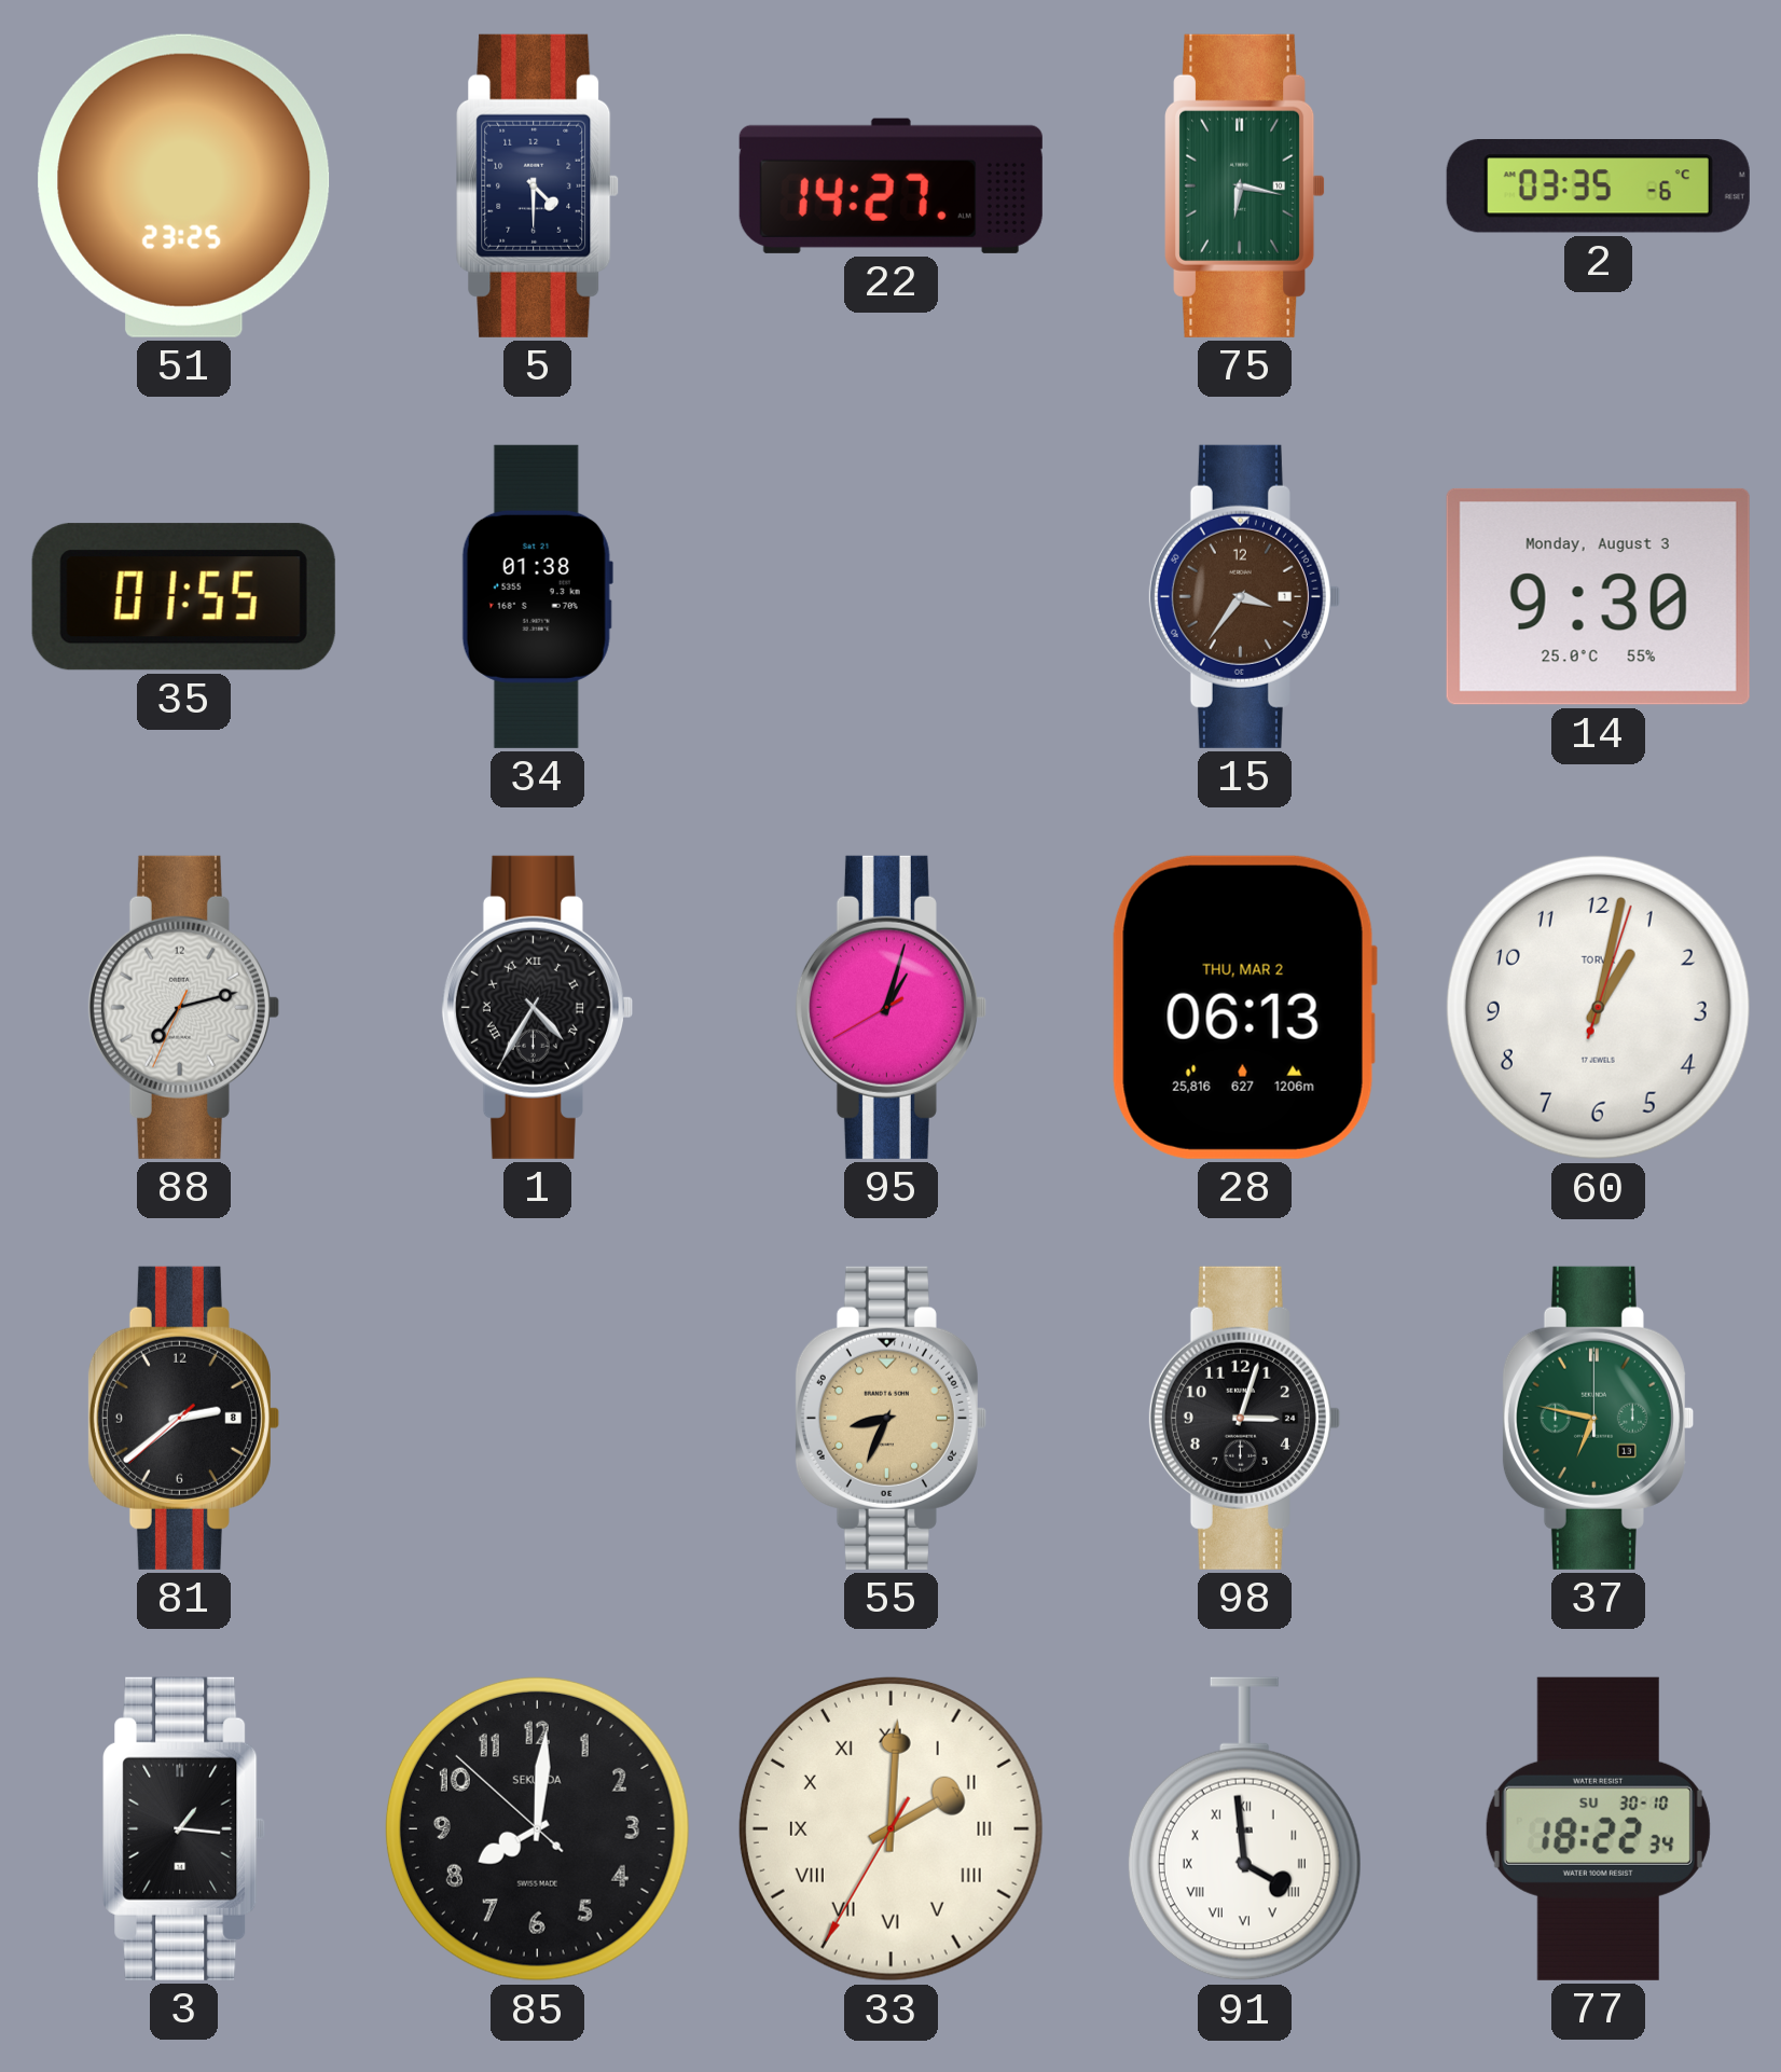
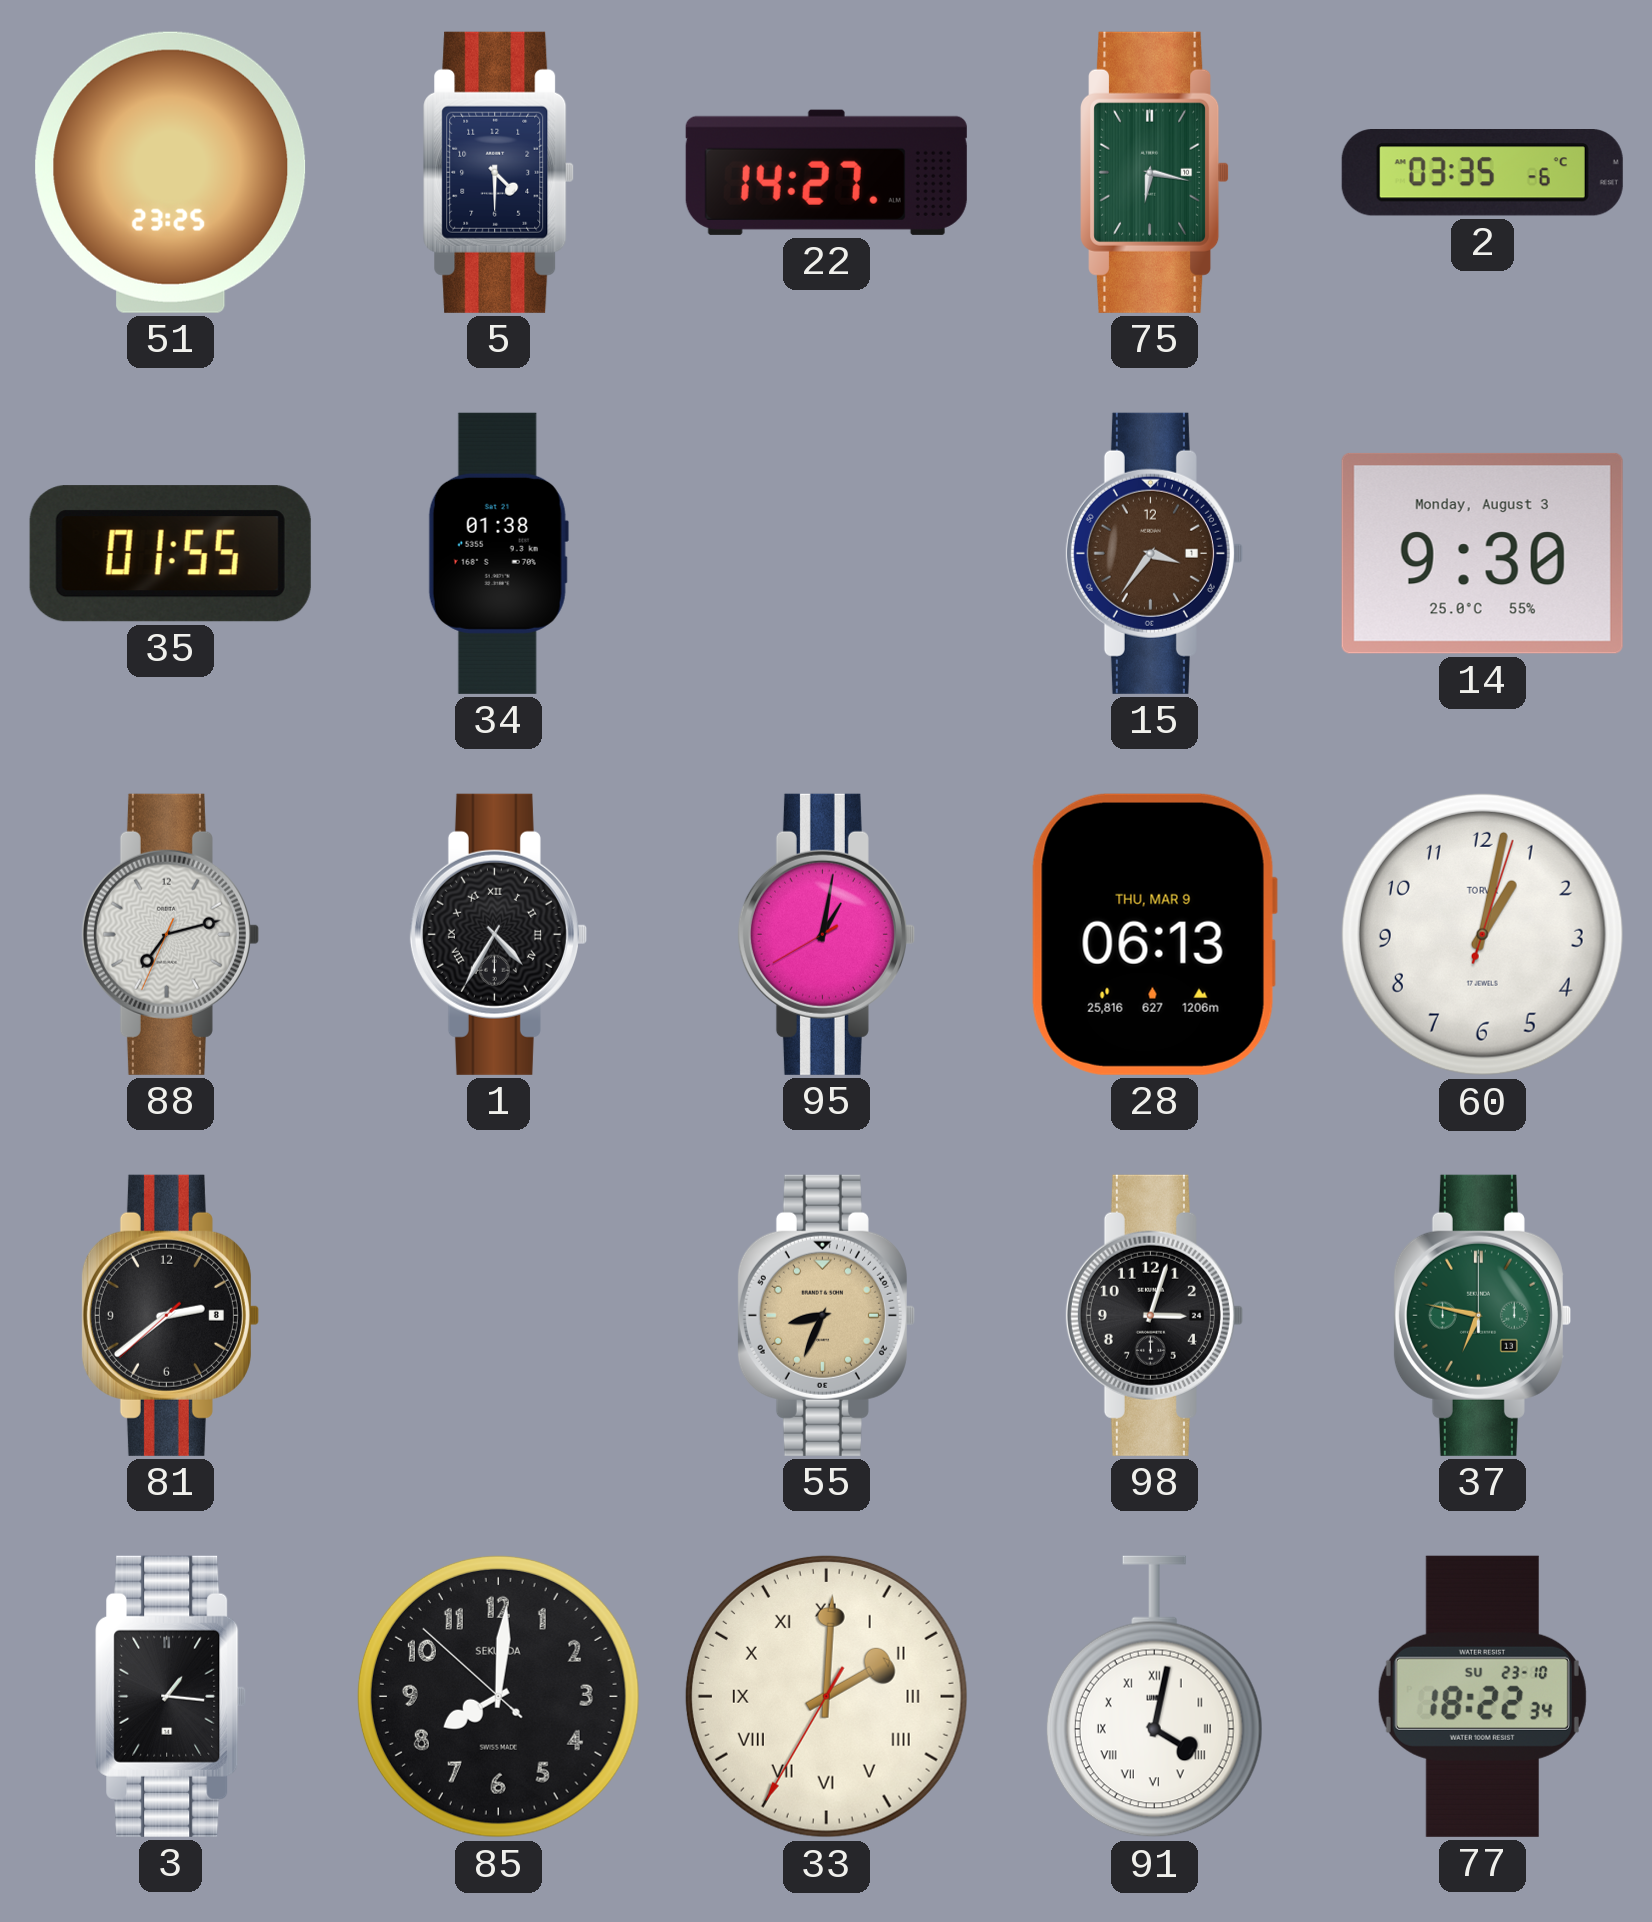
95: 1:02 -> 1:01
28 date: THU, MAR 2 -> THU, MAR 9
91: 3:59 -> 4:02
77 date: SU 30-10 -> SU 23-10
